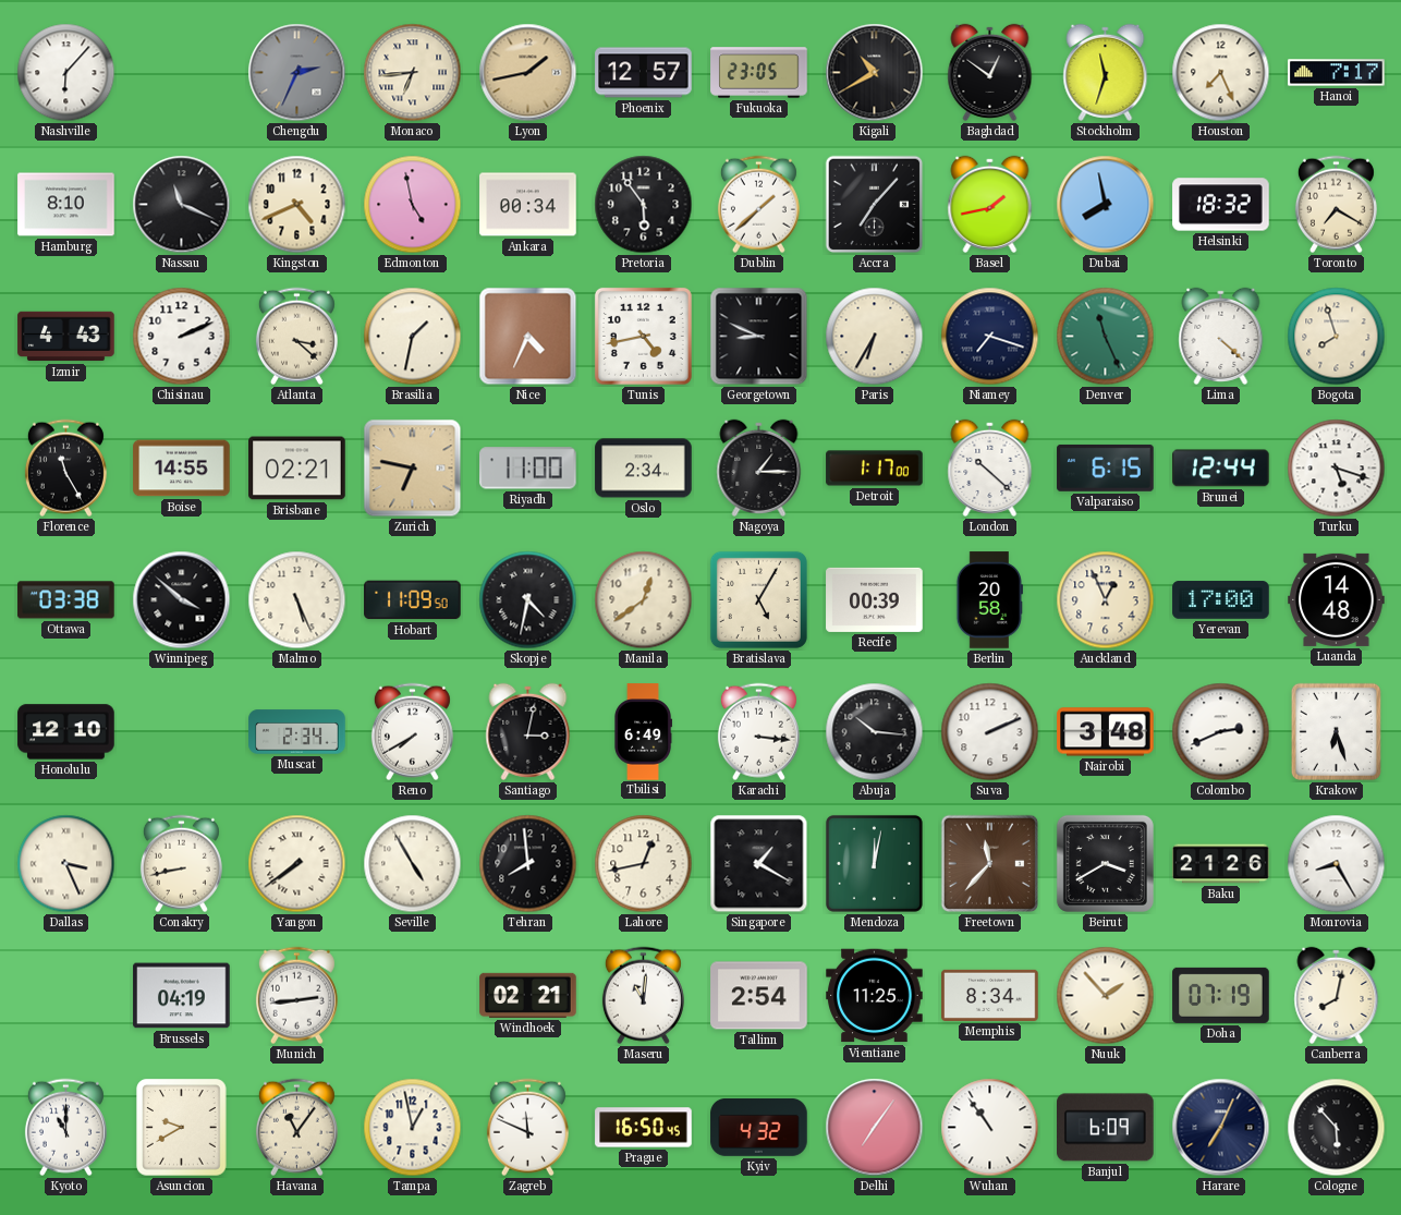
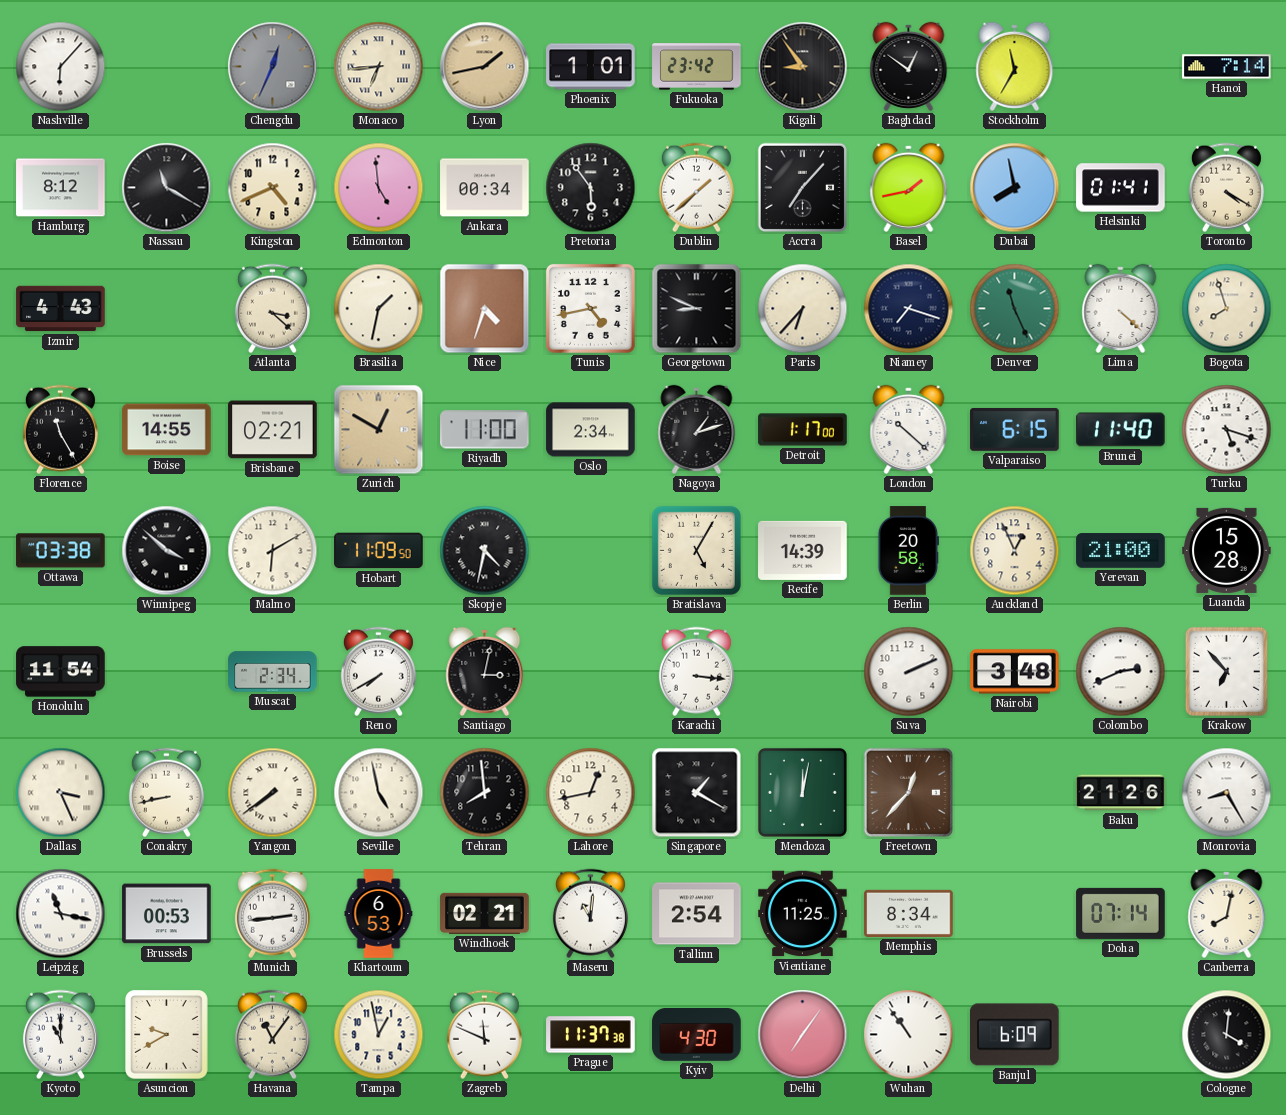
Chengdu: 2:34 -> 12:34
Phoenix: 12:57 -> 1:01
Fukuoka: 23:05 -> 23:42
Kigali: 10:40 -> 8:54
Stockholm: 11:33 -> 11:35
Houston: 7:26 -> none
Hanoi: 7:17 -> 7:14
Hamburg: 8:10 -> 8:12
Nassau: 11:19 -> 11:20
Edmonton: 4:58 -> 4:59
Helsinki: 18:32 -> 01:41
Toronto: 7:20 -> 4:20
Chisinau: 2:11 -> none
Nice: 4:34 -> 4:33
Paris: 6:35 -> 6:37
Zurich: 6:47 -> 12:50
Nagoya: 1:15 -> 1:12
Brunei: 12:44 -> 11:40
Malmo: 5:26 -> 6:10
Manila: 12:39 -> none
Recife: 00:39 -> 14:39
Yerevan: 17:00 -> 21:00
Luanda: 14:48 -> 15:28
Honolulu: 12:10 -> 11:54
Tbilisi: 6:49 -> none
Abuja: 10:16 -> none
Krakow: 6:27 -> 6:53
Seville: 4:55 -> 4:58
Freetown: 11:37 -> 12:37
Beirut: 3:40 -> none
Leipzig: none -> 11:17
Brussels: 04:19 -> 00:53
Khartoum: none -> 6:53
Nuuk: 1:53 -> none
Doha: 07:19 -> 07:14
Prague: 16:50 -> 11:37
Kyiv: 4:32 -> 4:30
Harare: 7:04 -> none
Cologne: 5:53 -> 4:01
